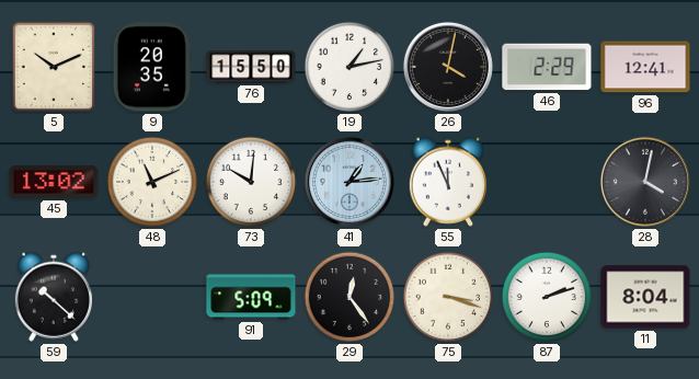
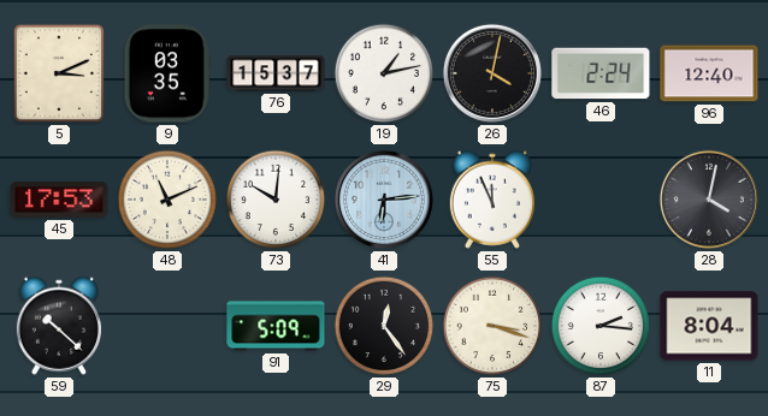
5: 10:11 -> 3:11
9: 20:35 -> 03:35
76: 15:50 -> 15:37
46: 2:29 -> 2:24
96: 12:41 -> 12:40
45: 13:02 -> 17:53
41: 1:14 -> 6:14
87: 2:12 -> 2:16
